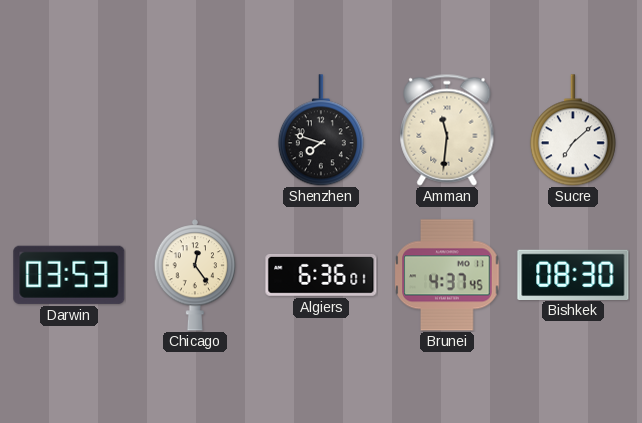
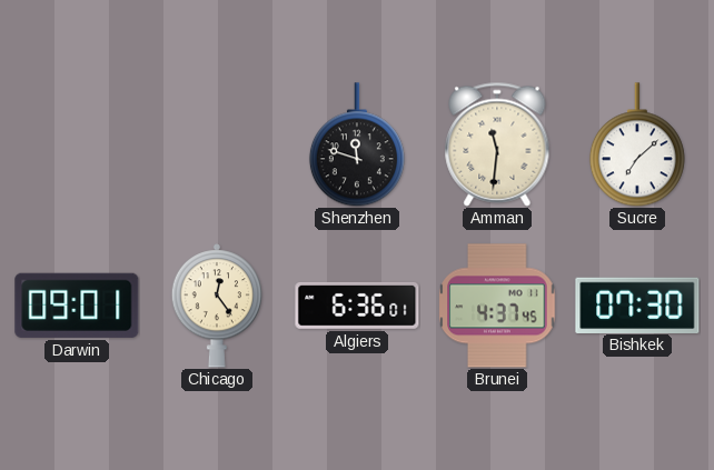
Shenzhen: 7:48 -> 11:48
Darwin: 03:53 -> 09:01
Bishkek: 08:30 -> 07:30
